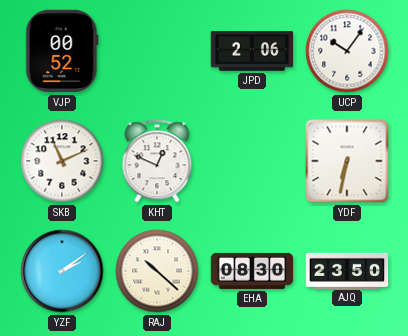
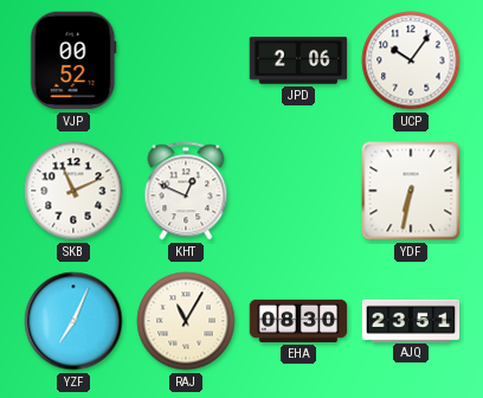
YZF: 2:09 -> 7:04
RAJ: 10:22 -> 11:05
AJQ: 23:50 -> 23:51
